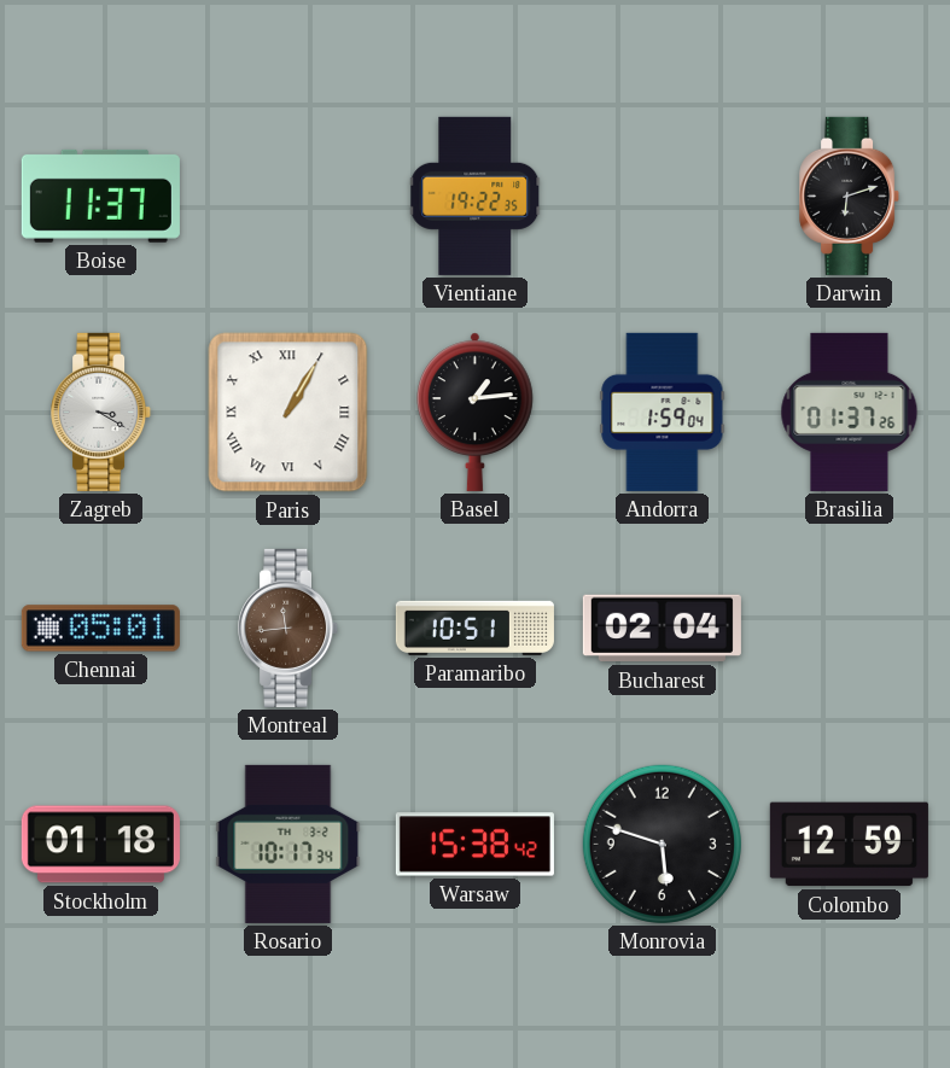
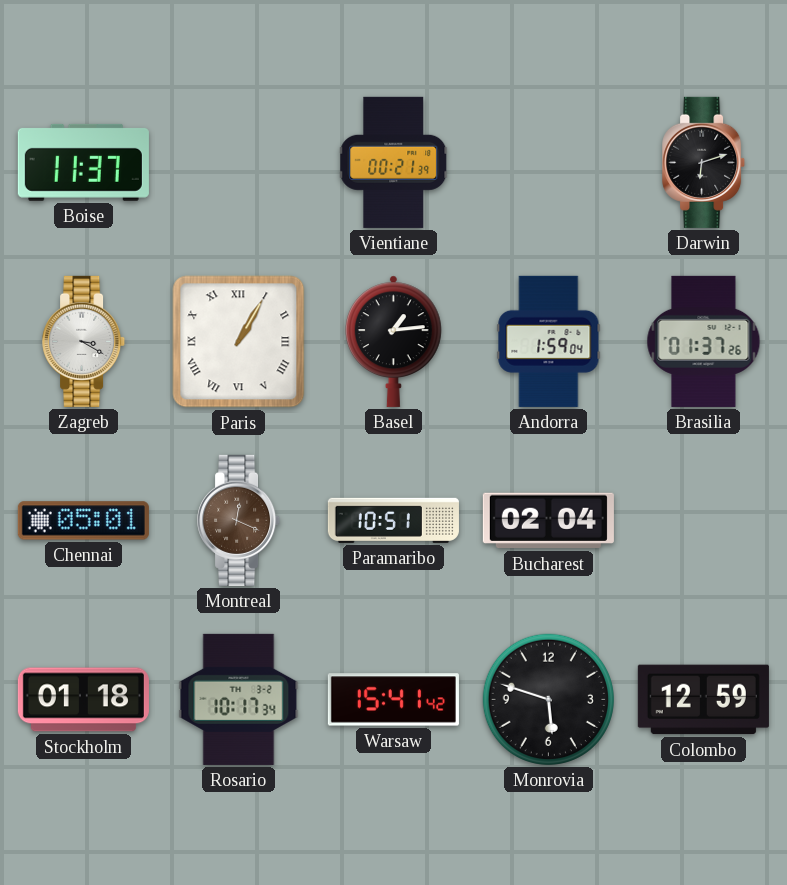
Vientiane: 19:22 -> 00:21
Montreal: 11:44 -> 12:19
Warsaw: 15:38 -> 15:41
